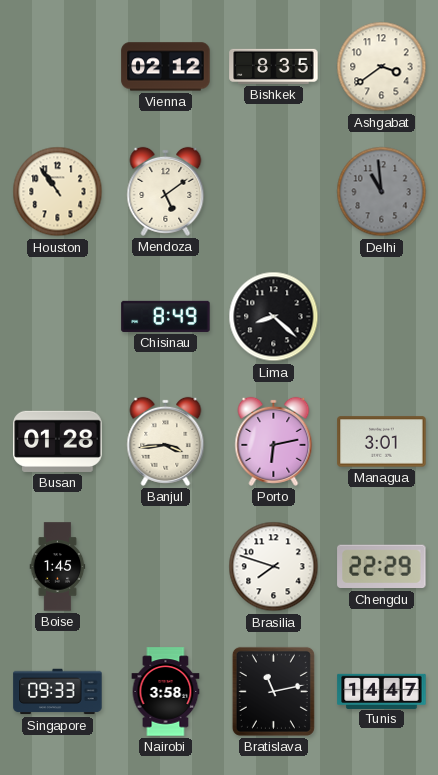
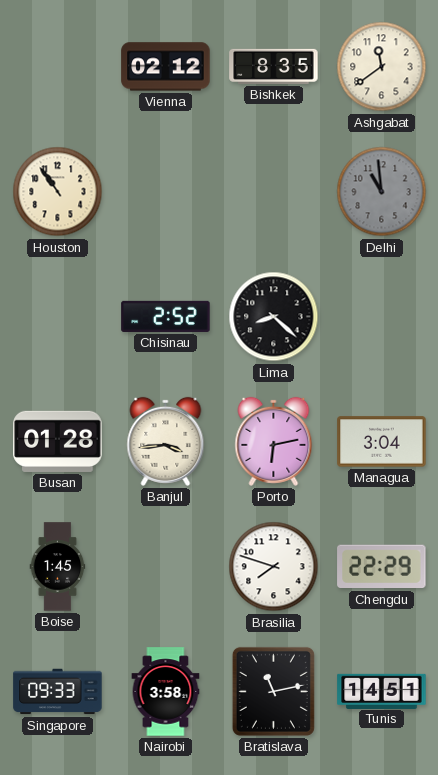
Ashgabat: 3:39 -> 11:39
Mendoza: 5:09 -> none
Chisinau: 8:49 -> 2:52
Managua: 3:01 -> 3:04
Tunis: 14:47 -> 14:51
